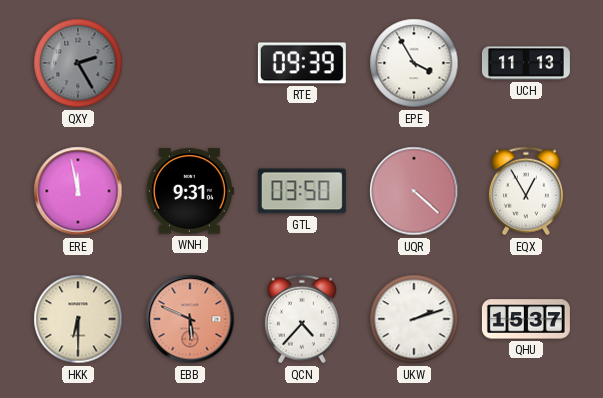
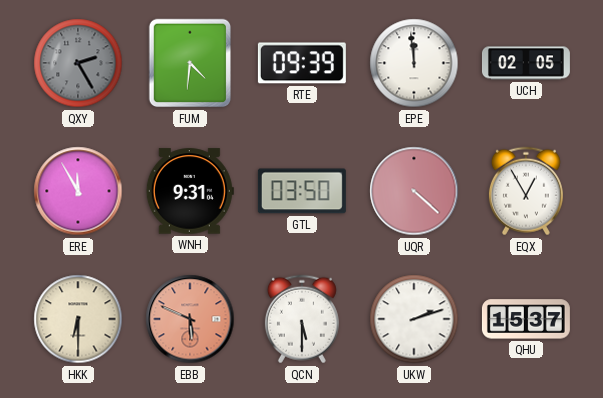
FUM: none -> 4:31
EPE: 3:55 -> 11:59
UCH: 11:13 -> 02:05
ERE: 11:58 -> 11:55
QCN: 4:37 -> 5:30
